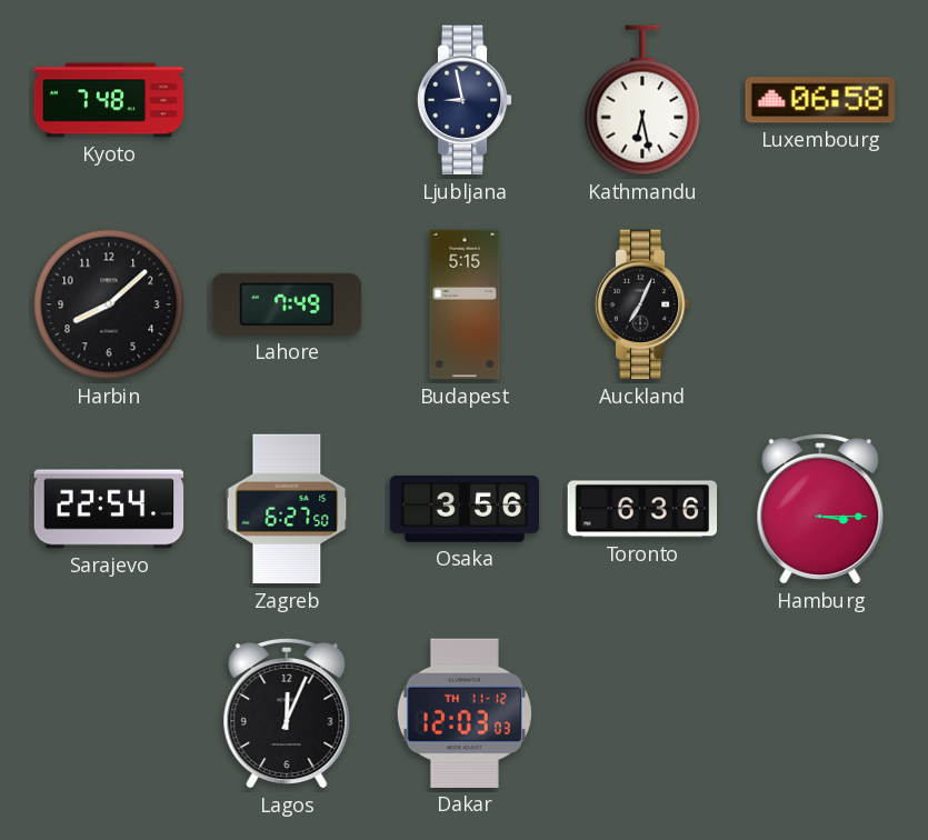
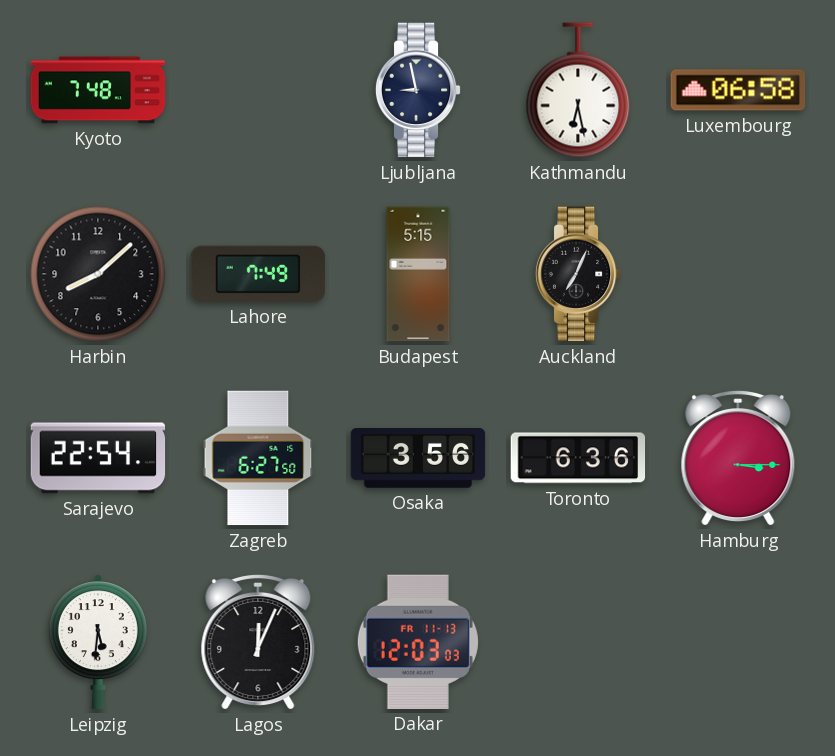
Leipzig: none -> 5:31
Dakar date: TH 11-12 -> FR 11-13
